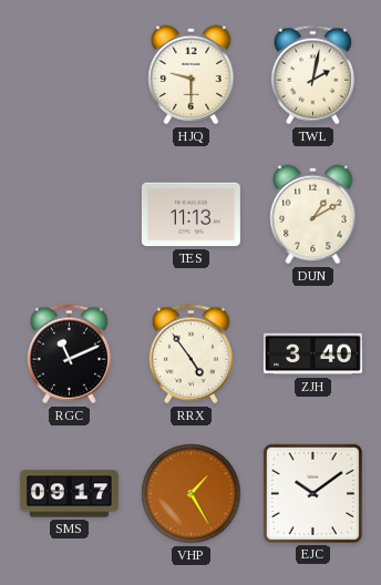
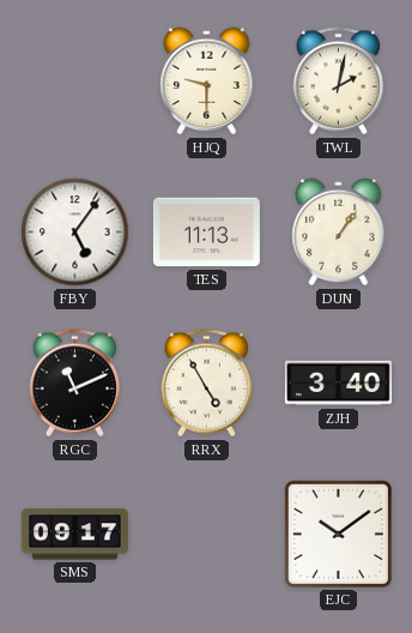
FBY: none -> 5:06
DUN: 1:10 -> 1:06
RRX: 4:54 -> 4:55
VHP: 1:25 -> none
